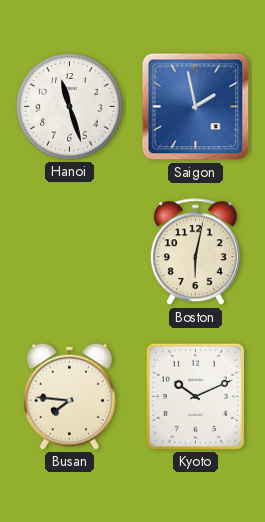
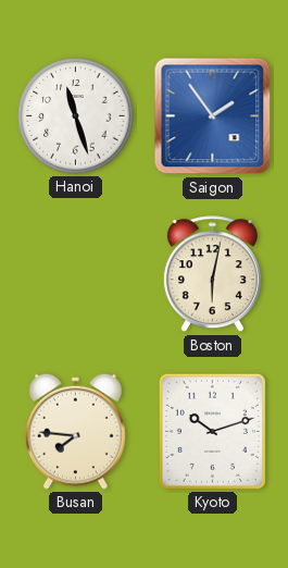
Saigon: 1:58 -> 1:54
Kyoto: 10:11 -> 10:12
